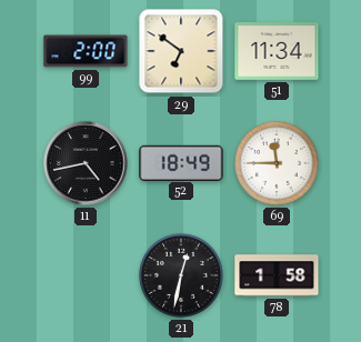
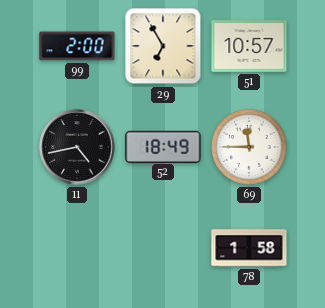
29: 6:51 -> 6:55
51: 11:34 -> 10:57
21: 12:32 -> none
